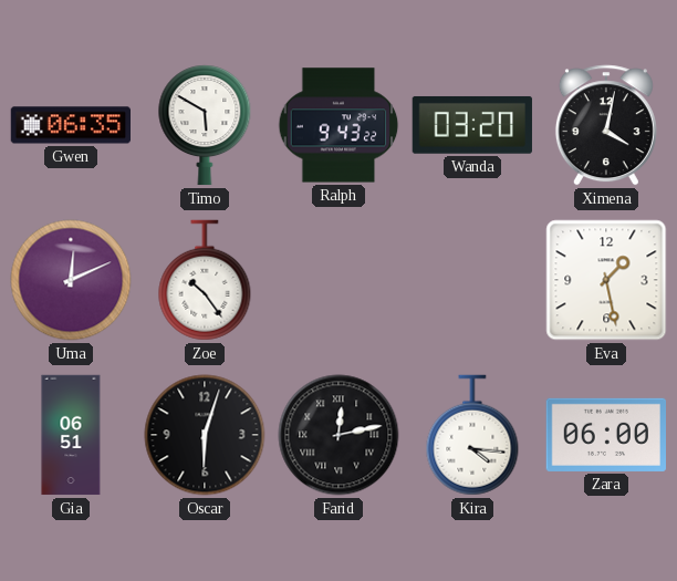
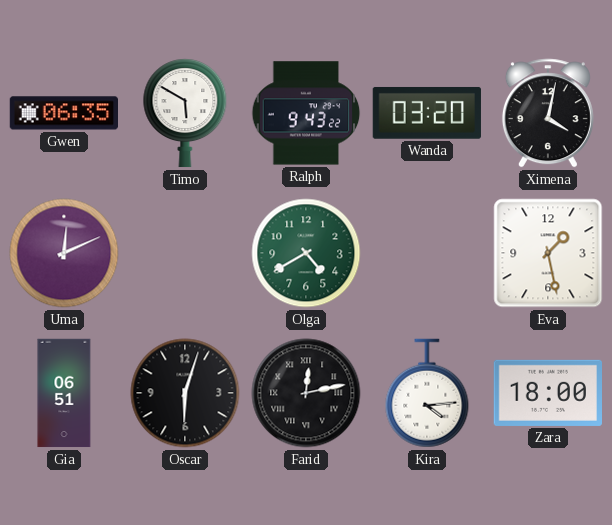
Zoe: 10:24 -> none
Olga: none -> 4:40
Kira: 4:16 -> 4:14
Zara: 06:00 -> 18:00
